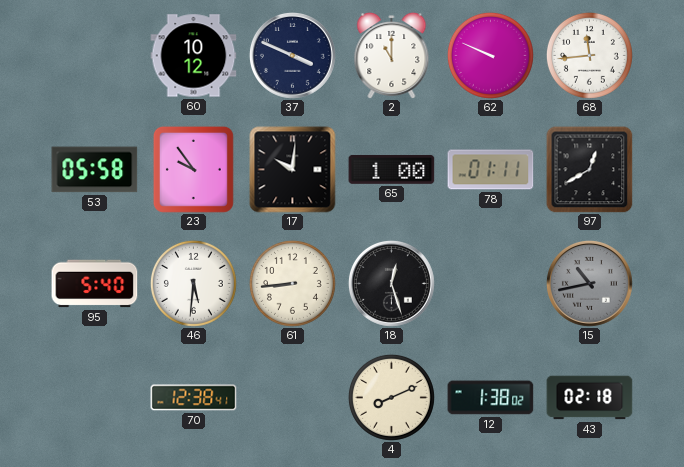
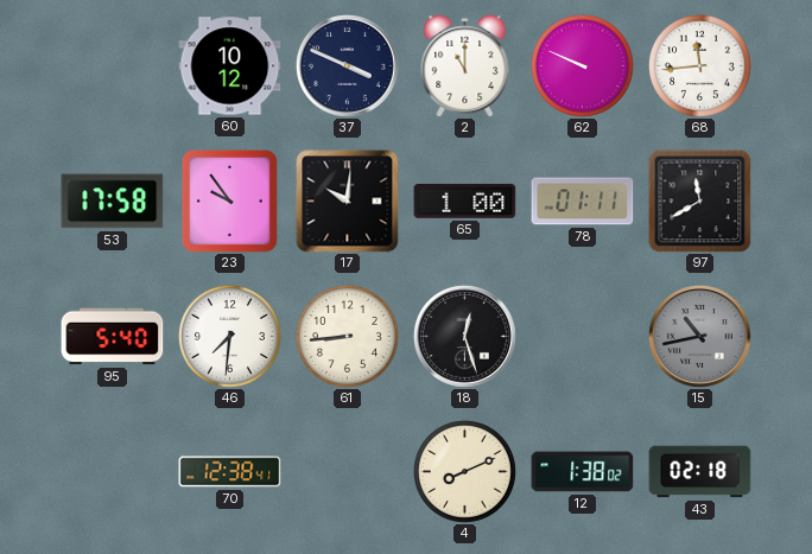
53: 05:58 -> 17:58
97: 12:40 -> 11:40
46: 5:31 -> 7:31
